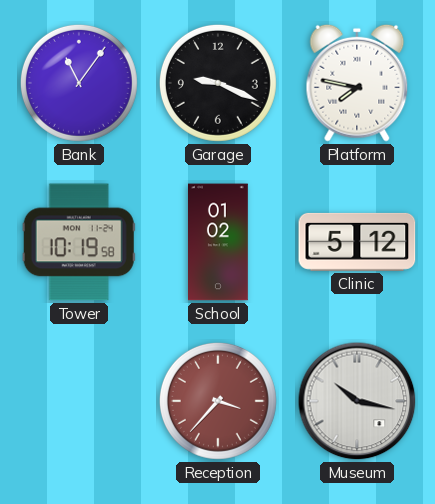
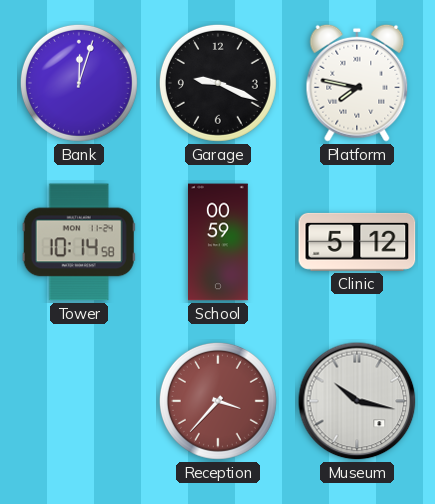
Bank: 11:06 -> 12:03
Tower: 10:19 -> 10:14
School: 01:02 -> 00:59
